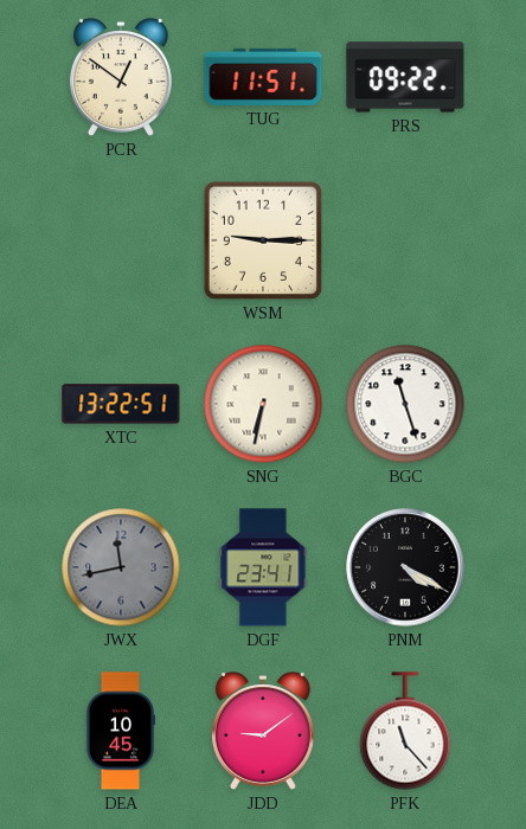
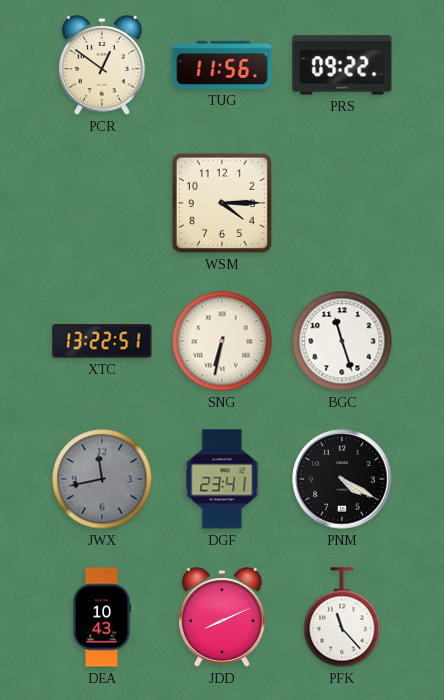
TUG: 11:51 -> 11:56
WSM: 9:15 -> 4:15
DEA: 10:45 -> 10:43
JDD: 9:09 -> 8:11
